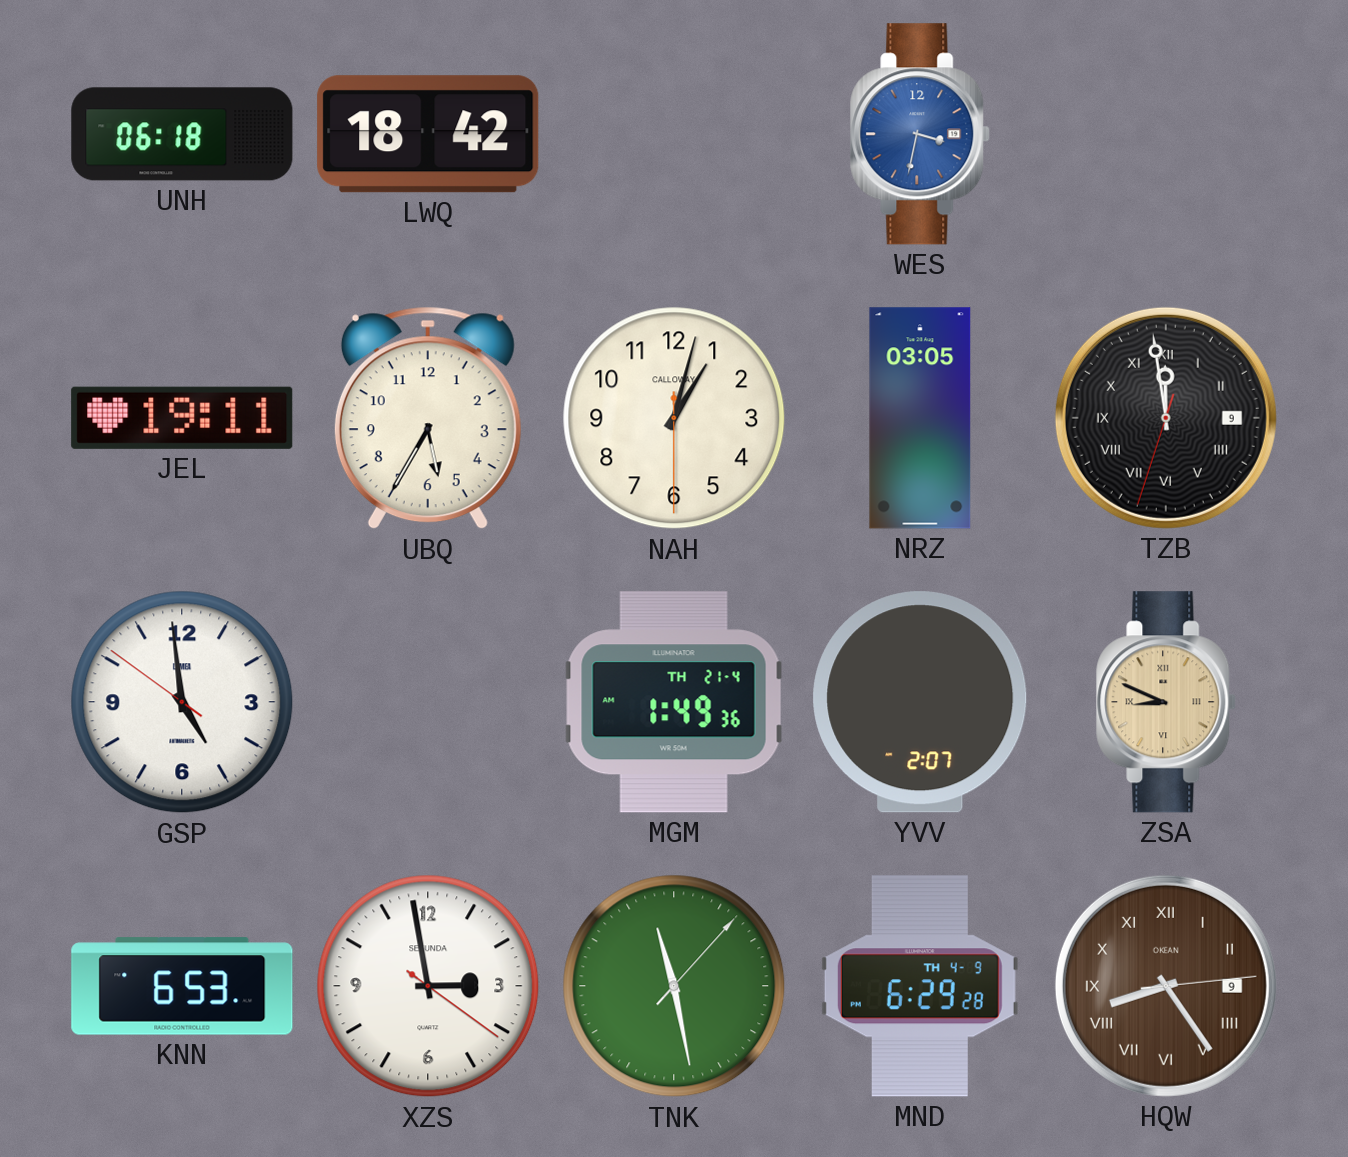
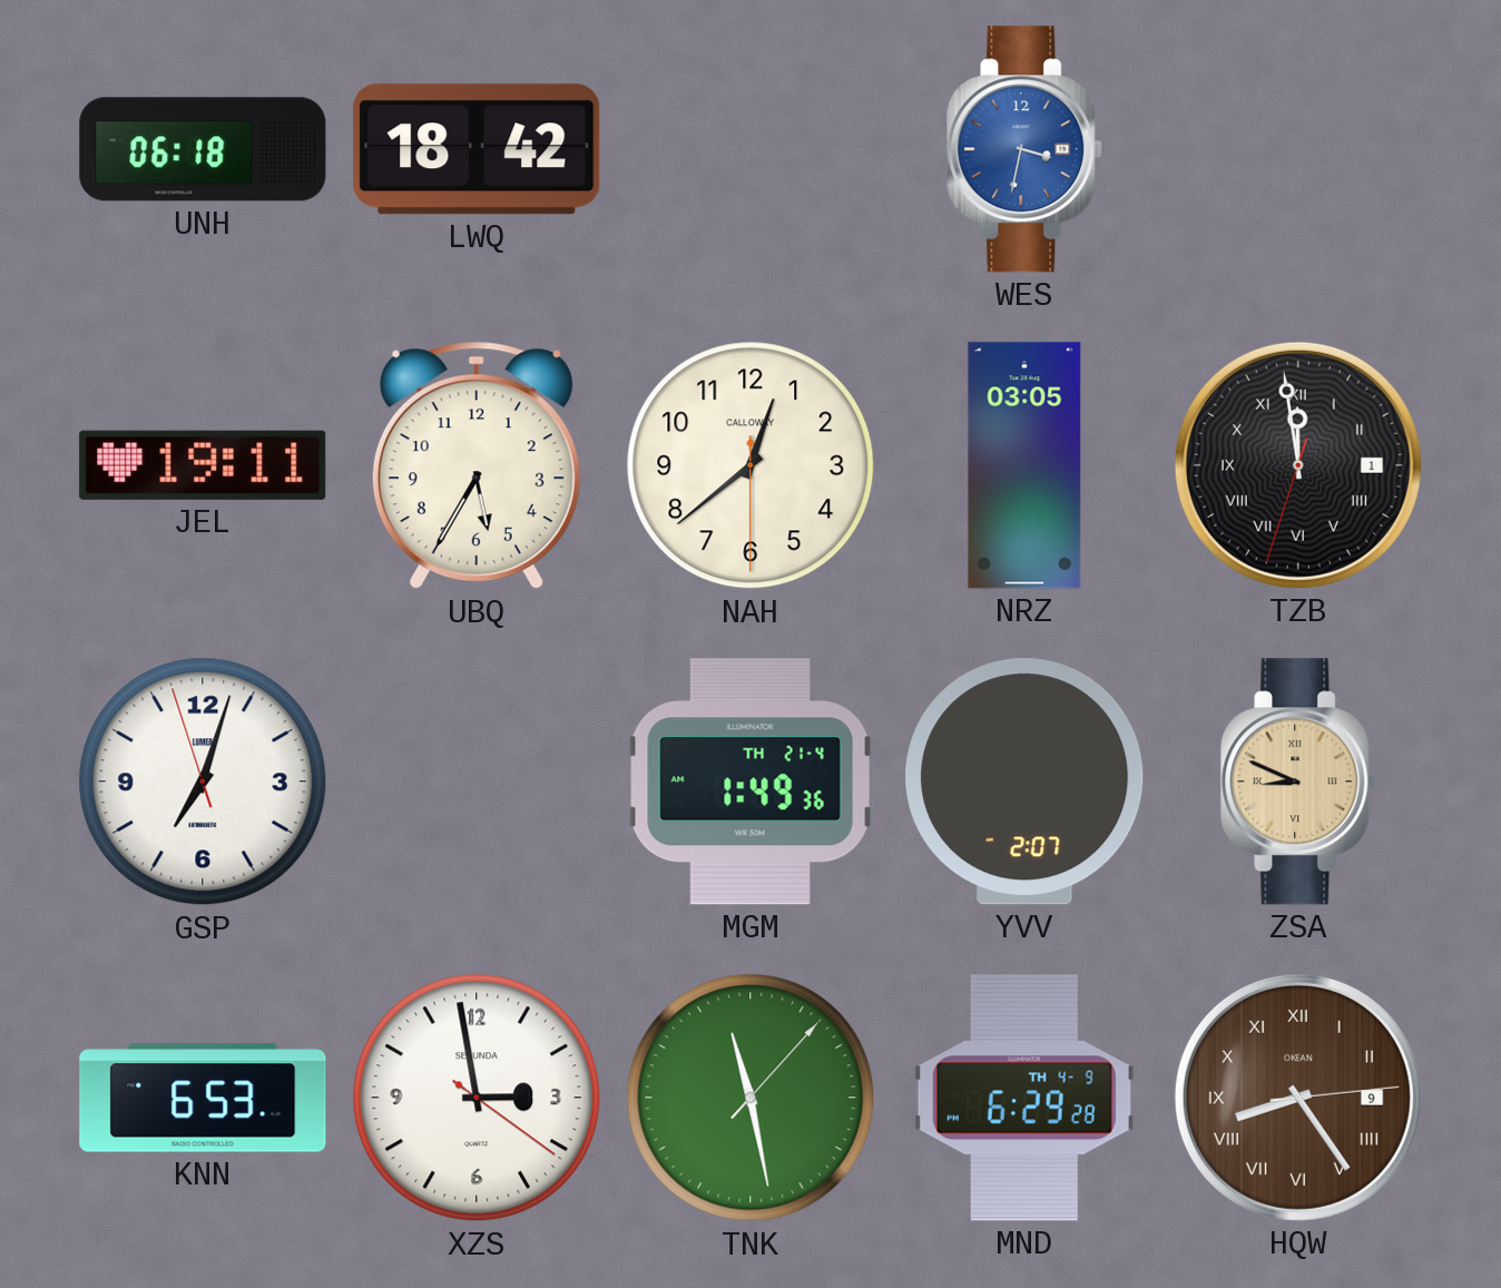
NAH: 1:02 -> 12:38
TZB date: 9 -> 1
GSP: 4:58 -> 7:02
